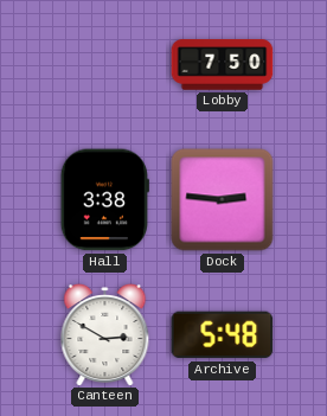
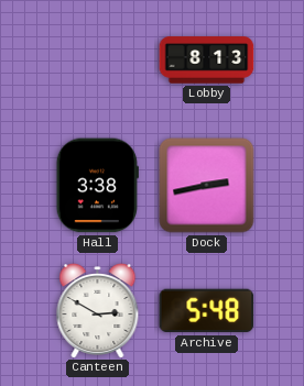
Lobby: 7:50 -> 8:13
Dock: 2:46 -> 2:43
